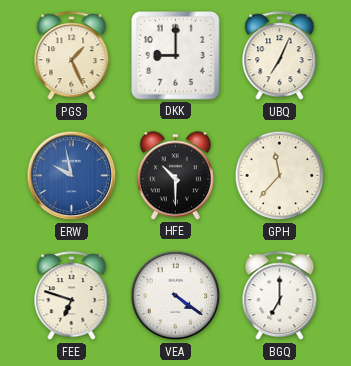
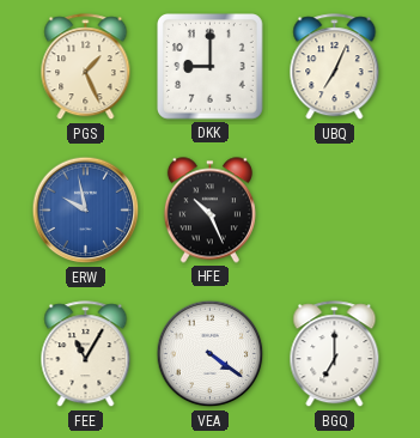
HFE: 10:30 -> 10:26
GPH: 11:37 -> none
FEE: 6:48 -> 11:05
